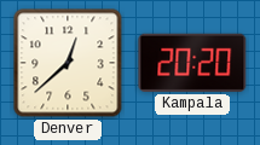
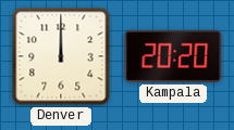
Denver: 12:38 -> 12:00
